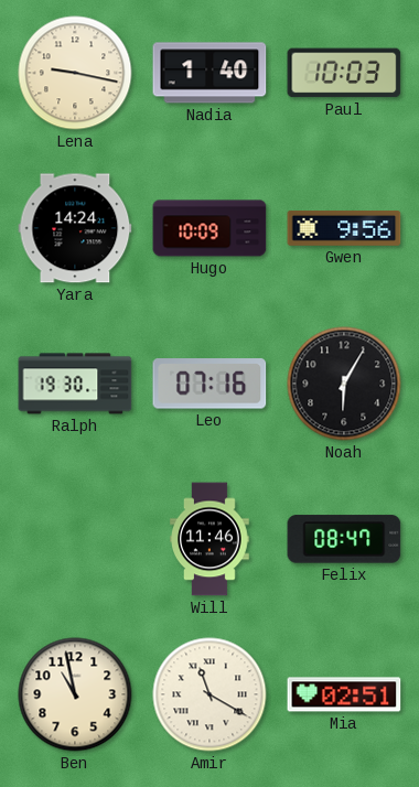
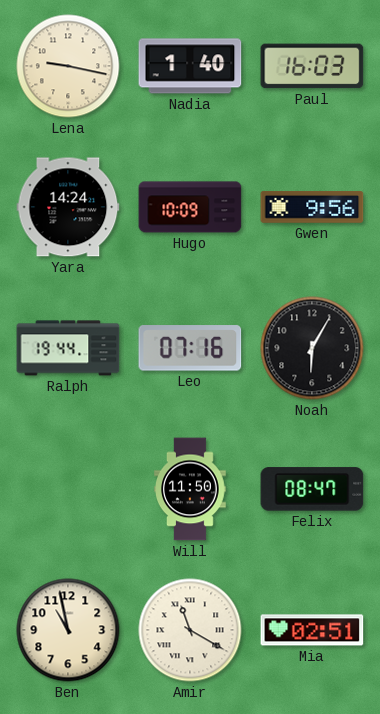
Paul: 10:03 -> 16:03
Ralph: 19:30 -> 19:44
Will: 11:46 -> 11:50
